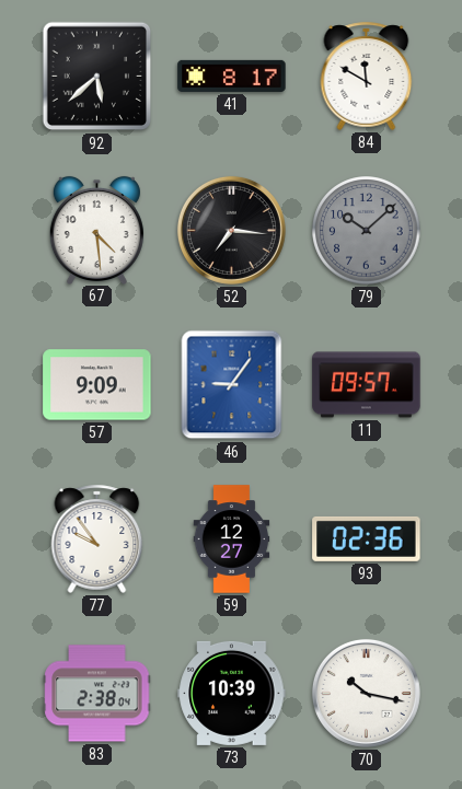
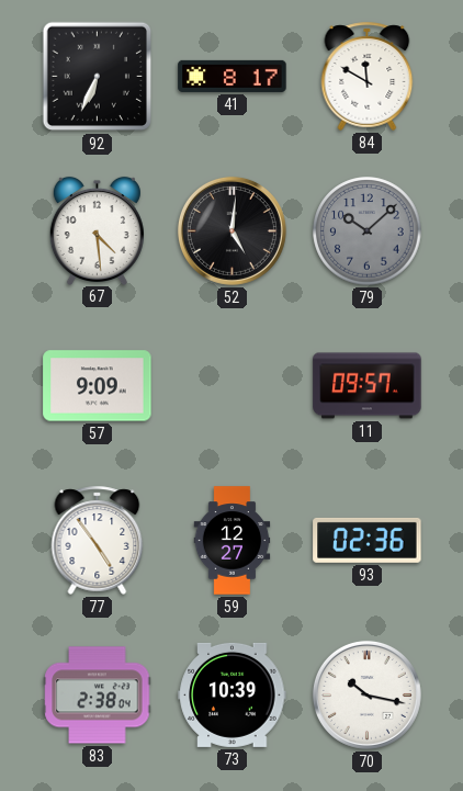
92: 5:38 -> 6:34
52: 7:16 -> 5:01
46: 9:06 -> none
77: 9:54 -> 4:54
